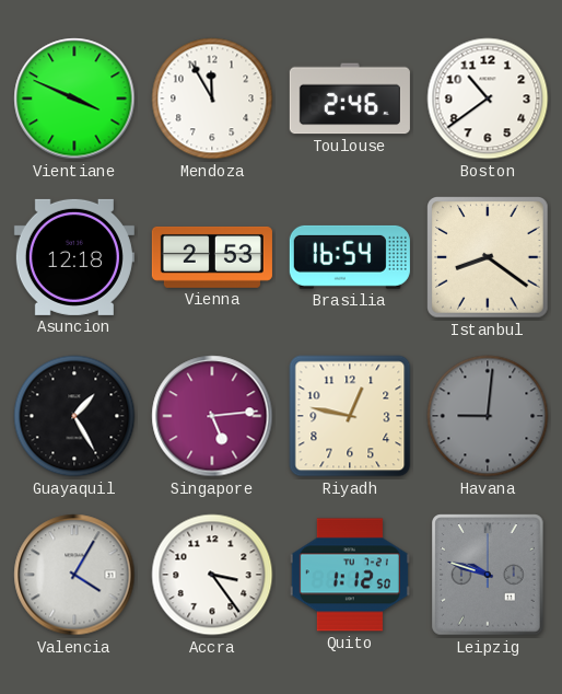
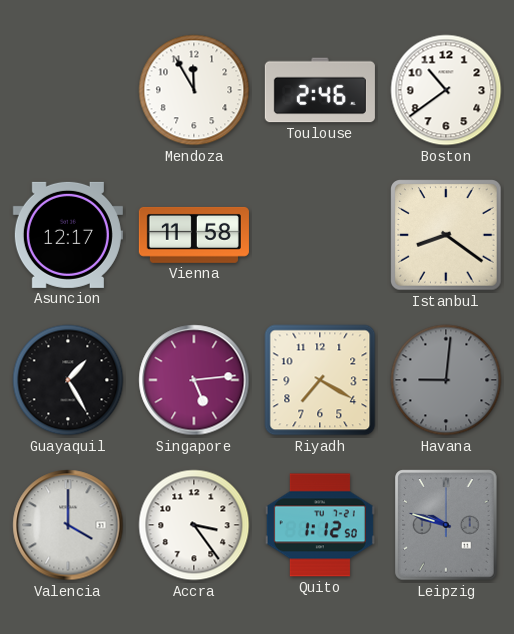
Vientiane: 3:49 -> none
Asuncion: 12:18 -> 12:17
Vienna: 2:53 -> 11:58
Brasilia: 16:54 -> none
Riyadh: 12:47 -> 7:20
Valencia: 4:05 -> 4:00
